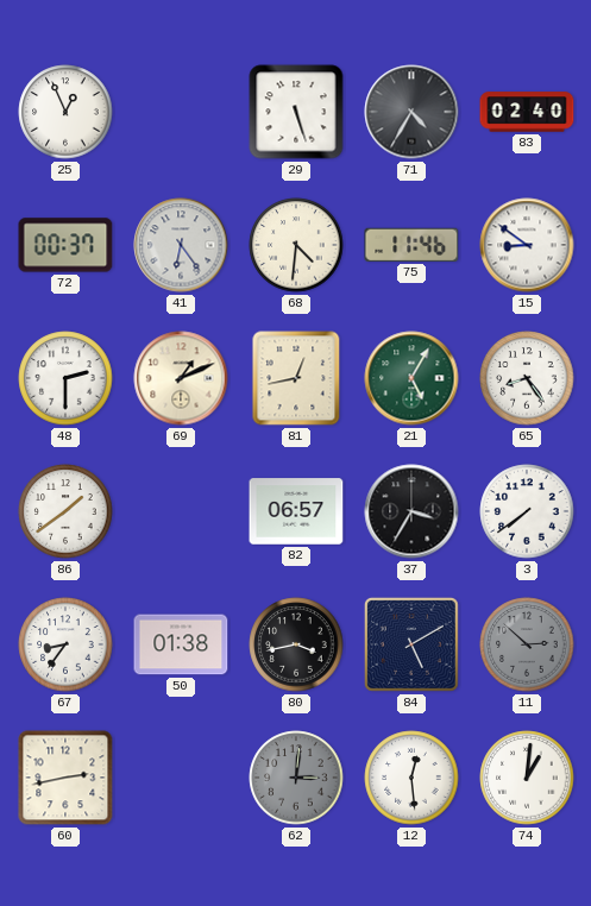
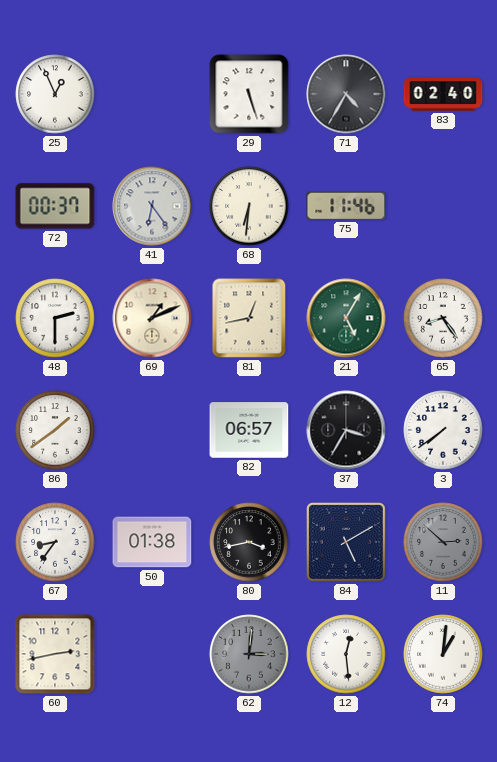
68: 4:31 -> 6:31
15: 8:51 -> none
